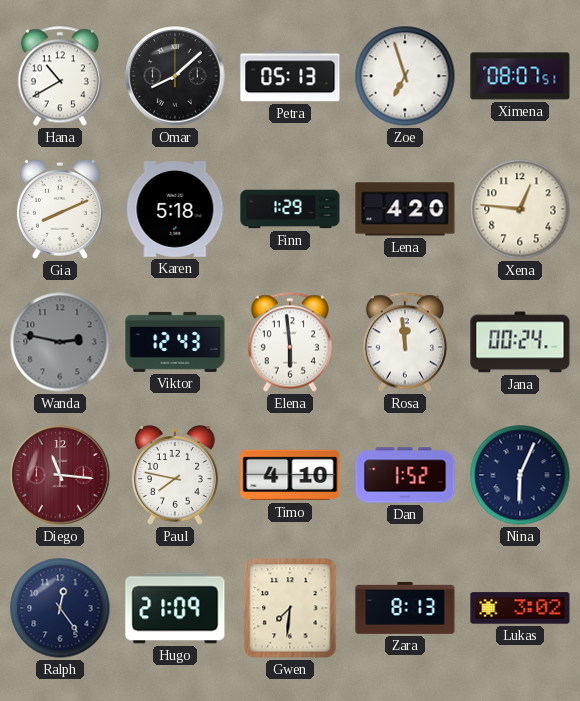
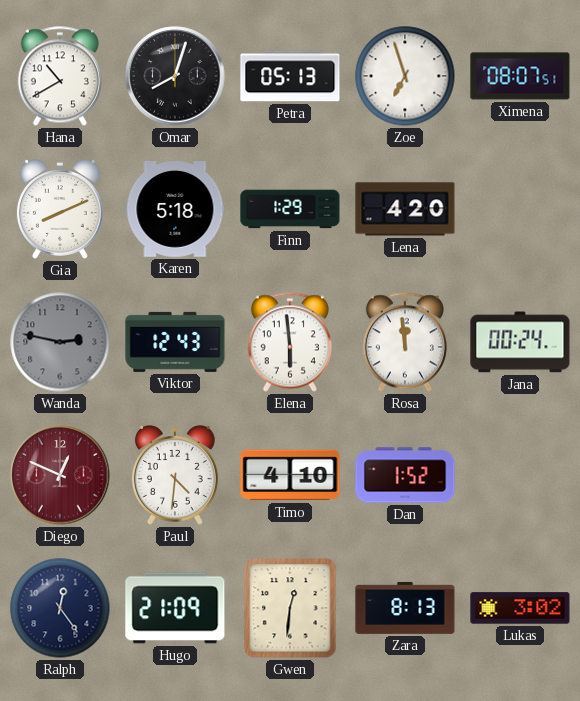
Omar: 8:08 -> 8:03
Xena: 12:46 -> none
Diego: 11:16 -> 12:49
Paul: 7:47 -> 4:31
Nina: 6:04 -> none
Gwen: 7:31 -> 12:31
